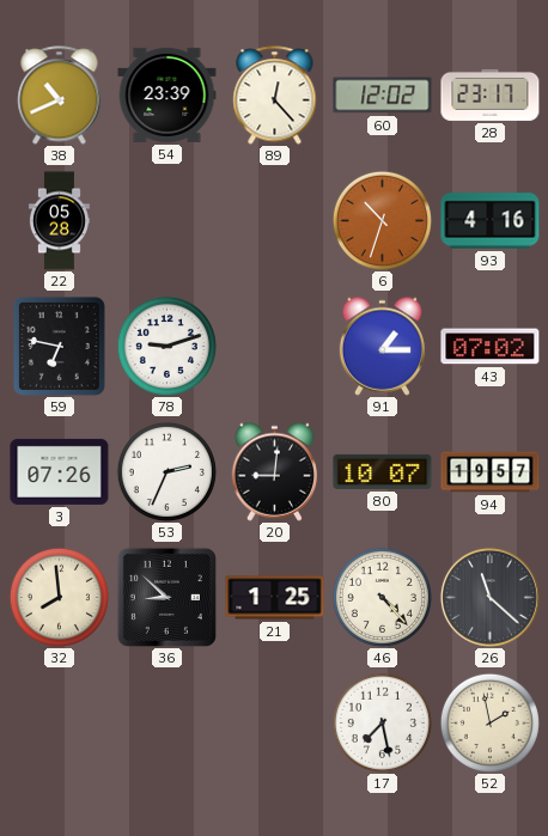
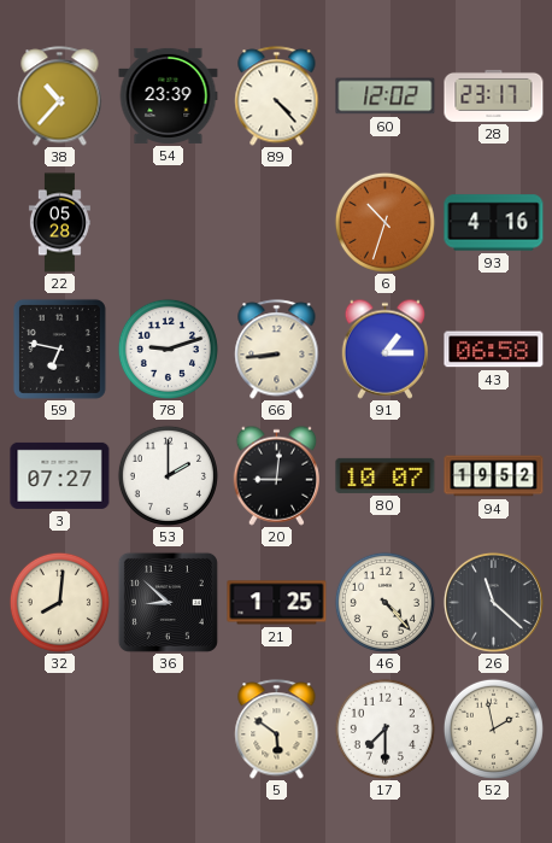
38: 10:41 -> 10:37
89: 12:23 -> 4:23
66: none -> 8:44
43: 07:02 -> 06:58
3: 07:26 -> 07:27
53: 2:34 -> 2:00
94: 19:57 -> 19:52
32: 7:59 -> 8:01
5: none -> 5:51
17: 7:28 -> 7:30
